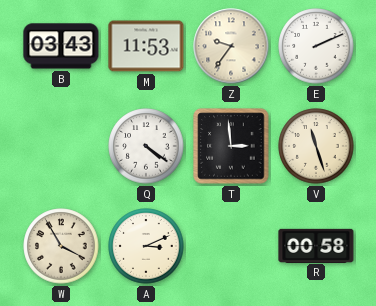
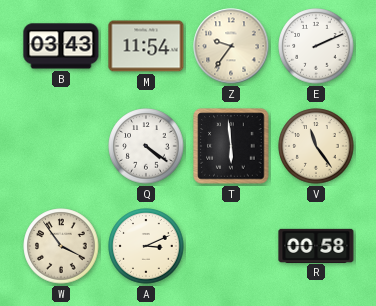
M: 11:53 -> 11:54
T: 2:59 -> 5:59
V: 11:27 -> 11:24
W: 3:55 -> 3:54
